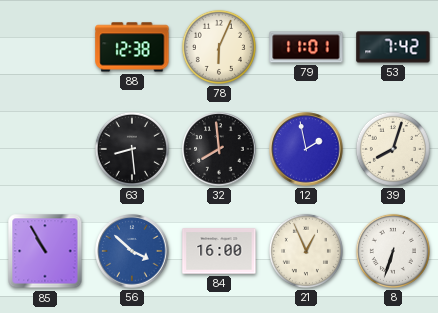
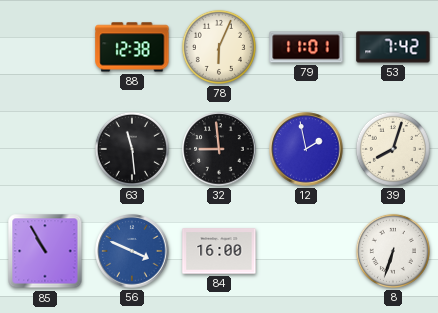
63: 8:29 -> 11:29
32: 7:59 -> 8:59
56: 3:52 -> 3:49
21: 12:56 -> none
